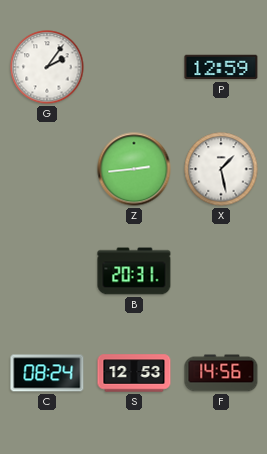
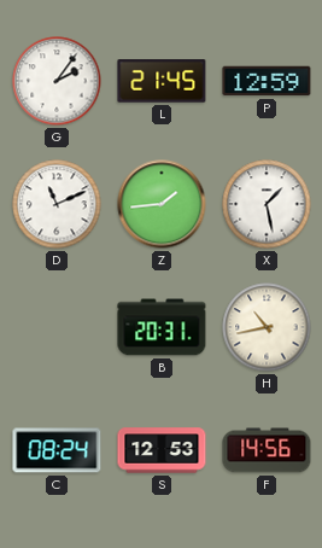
L: none -> 21:45
D: none -> 11:11
Z: 2:44 -> 1:44
H: none -> 10:43
